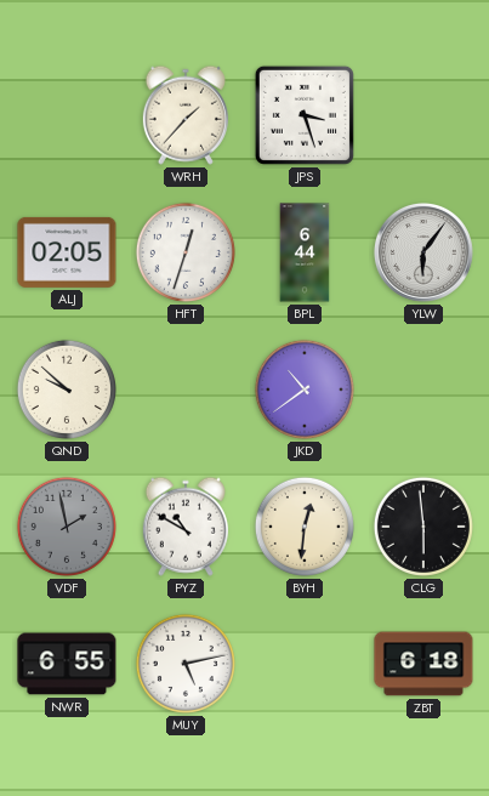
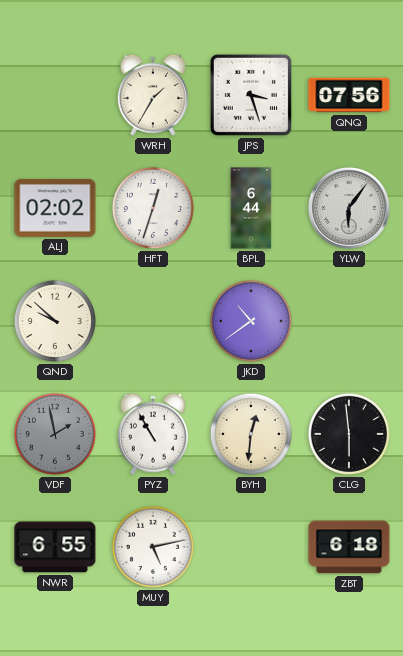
WRH: 1:37 -> 1:35
QNQ: none -> 07:56
ALJ: 02:05 -> 02:02
PYZ: 10:50 -> 10:55
